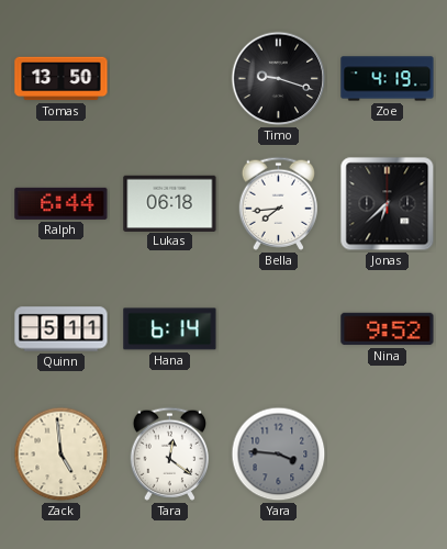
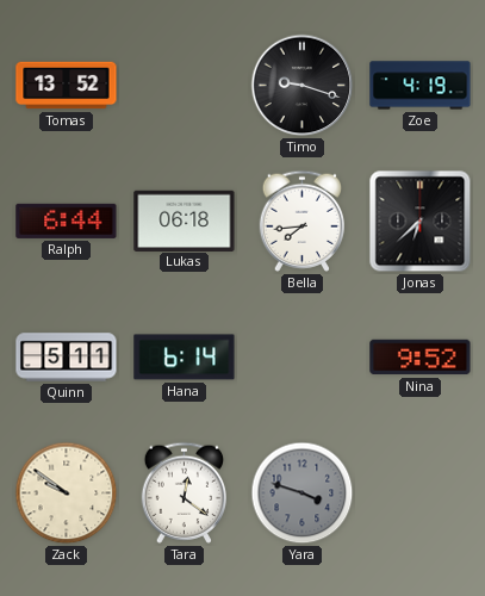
Tomas: 13:50 -> 13:52
Zack: 4:59 -> 9:51
Yara: 3:46 -> 3:48
